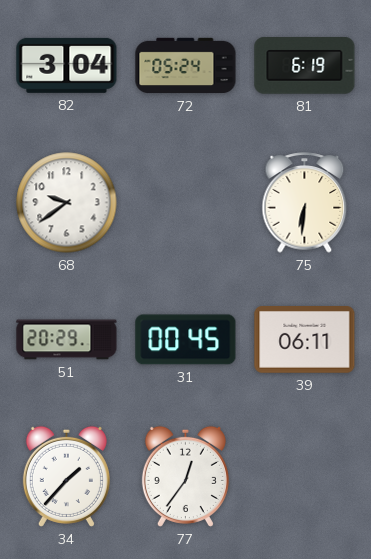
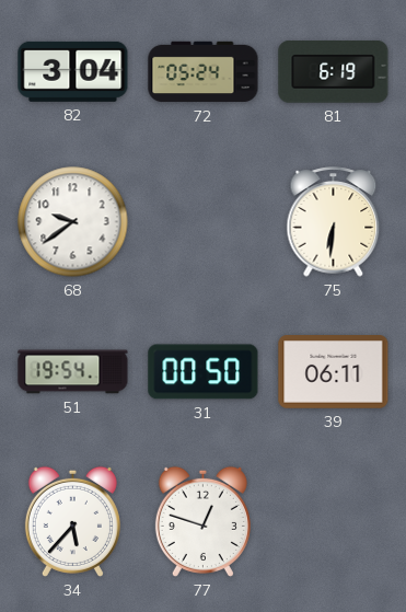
51: 20:29 -> 19:54
31: 00:45 -> 00:50
34: 1:37 -> 5:37
77: 12:36 -> 12:48
